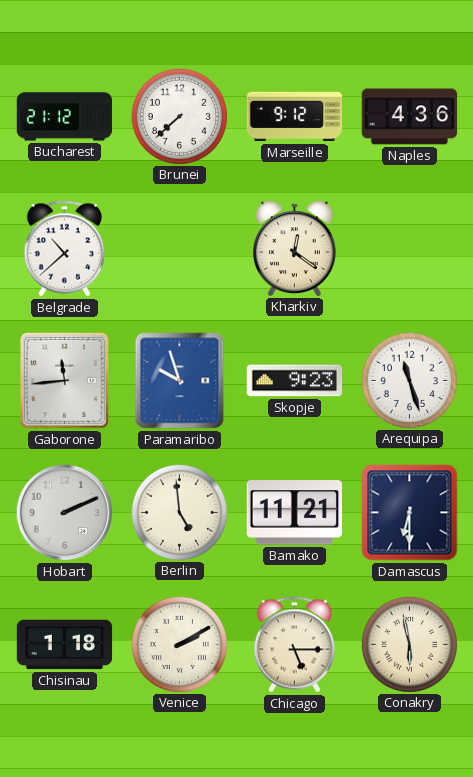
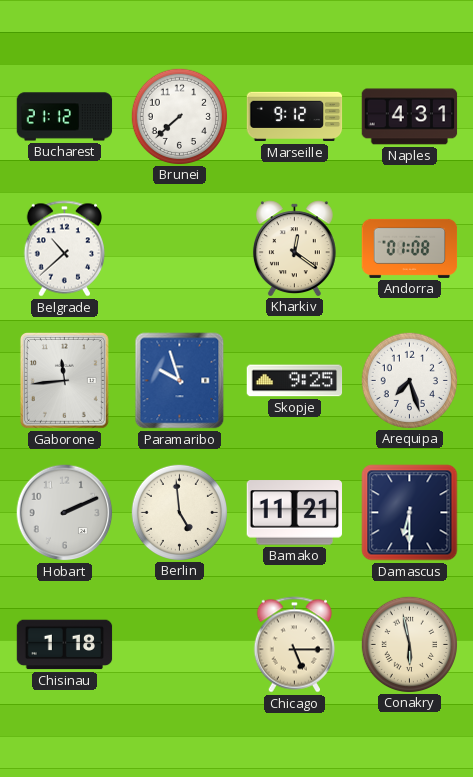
Naples: 4:36 -> 4:31
Andorra: none -> 01:08
Skopje: 9:23 -> 9:25
Arequipa: 11:27 -> 7:27
Venice: 2:10 -> none
